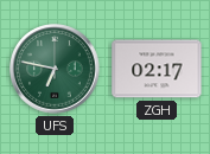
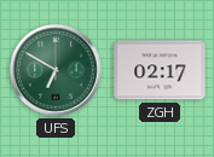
UFS: 6:47 -> 6:50
